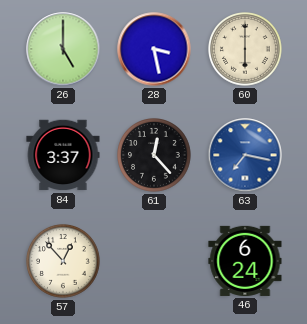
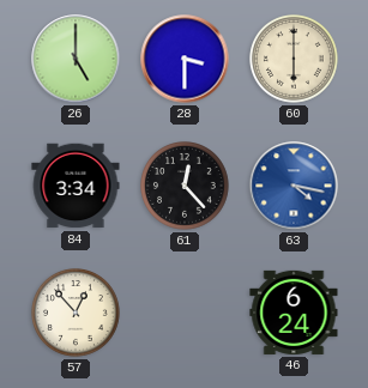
28: 3:28 -> 3:30
84: 3:37 -> 3:34
63: 7:17 -> 4:17
